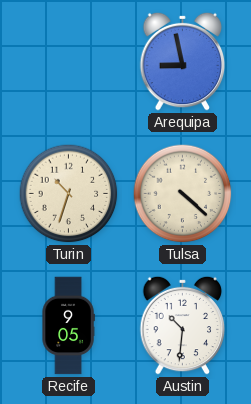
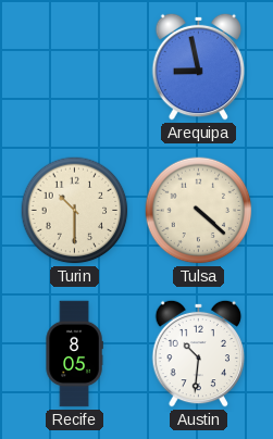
Turin: 10:33 -> 10:30
Recife: 9:05 -> 8:05
